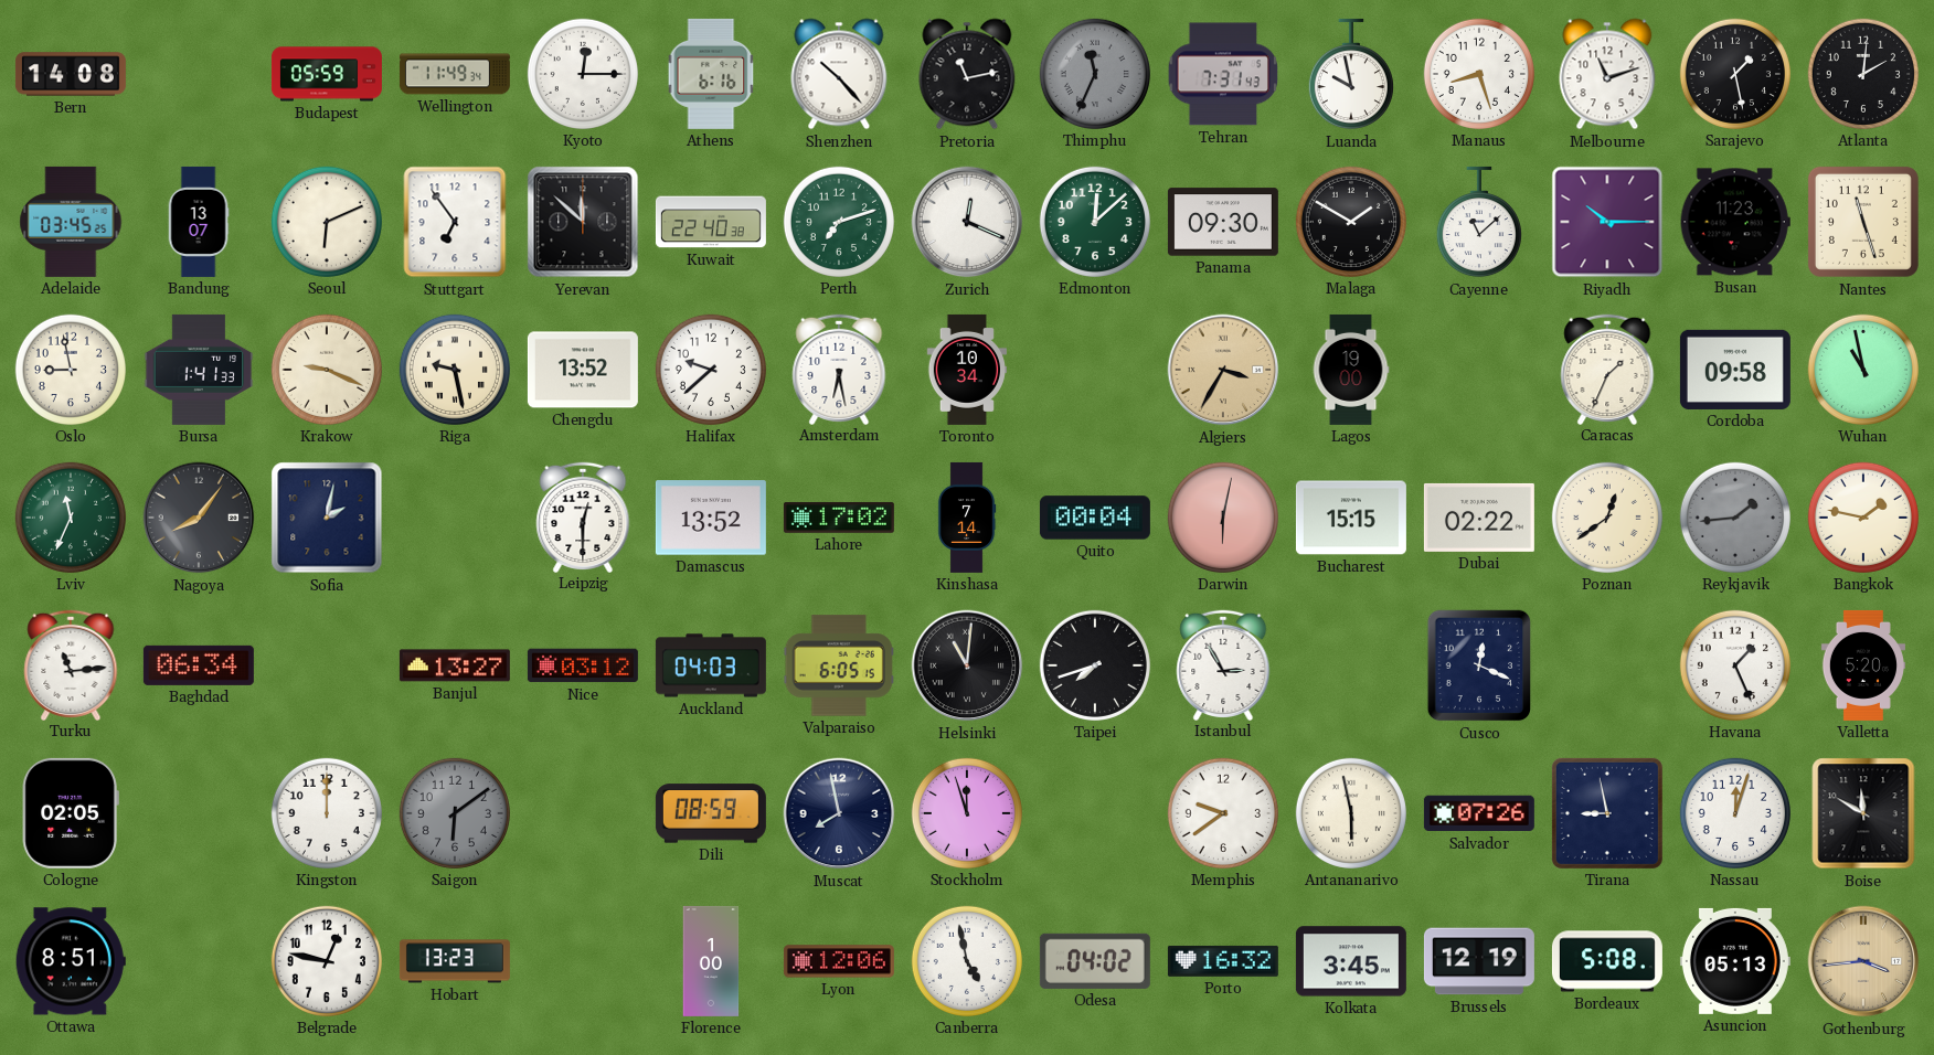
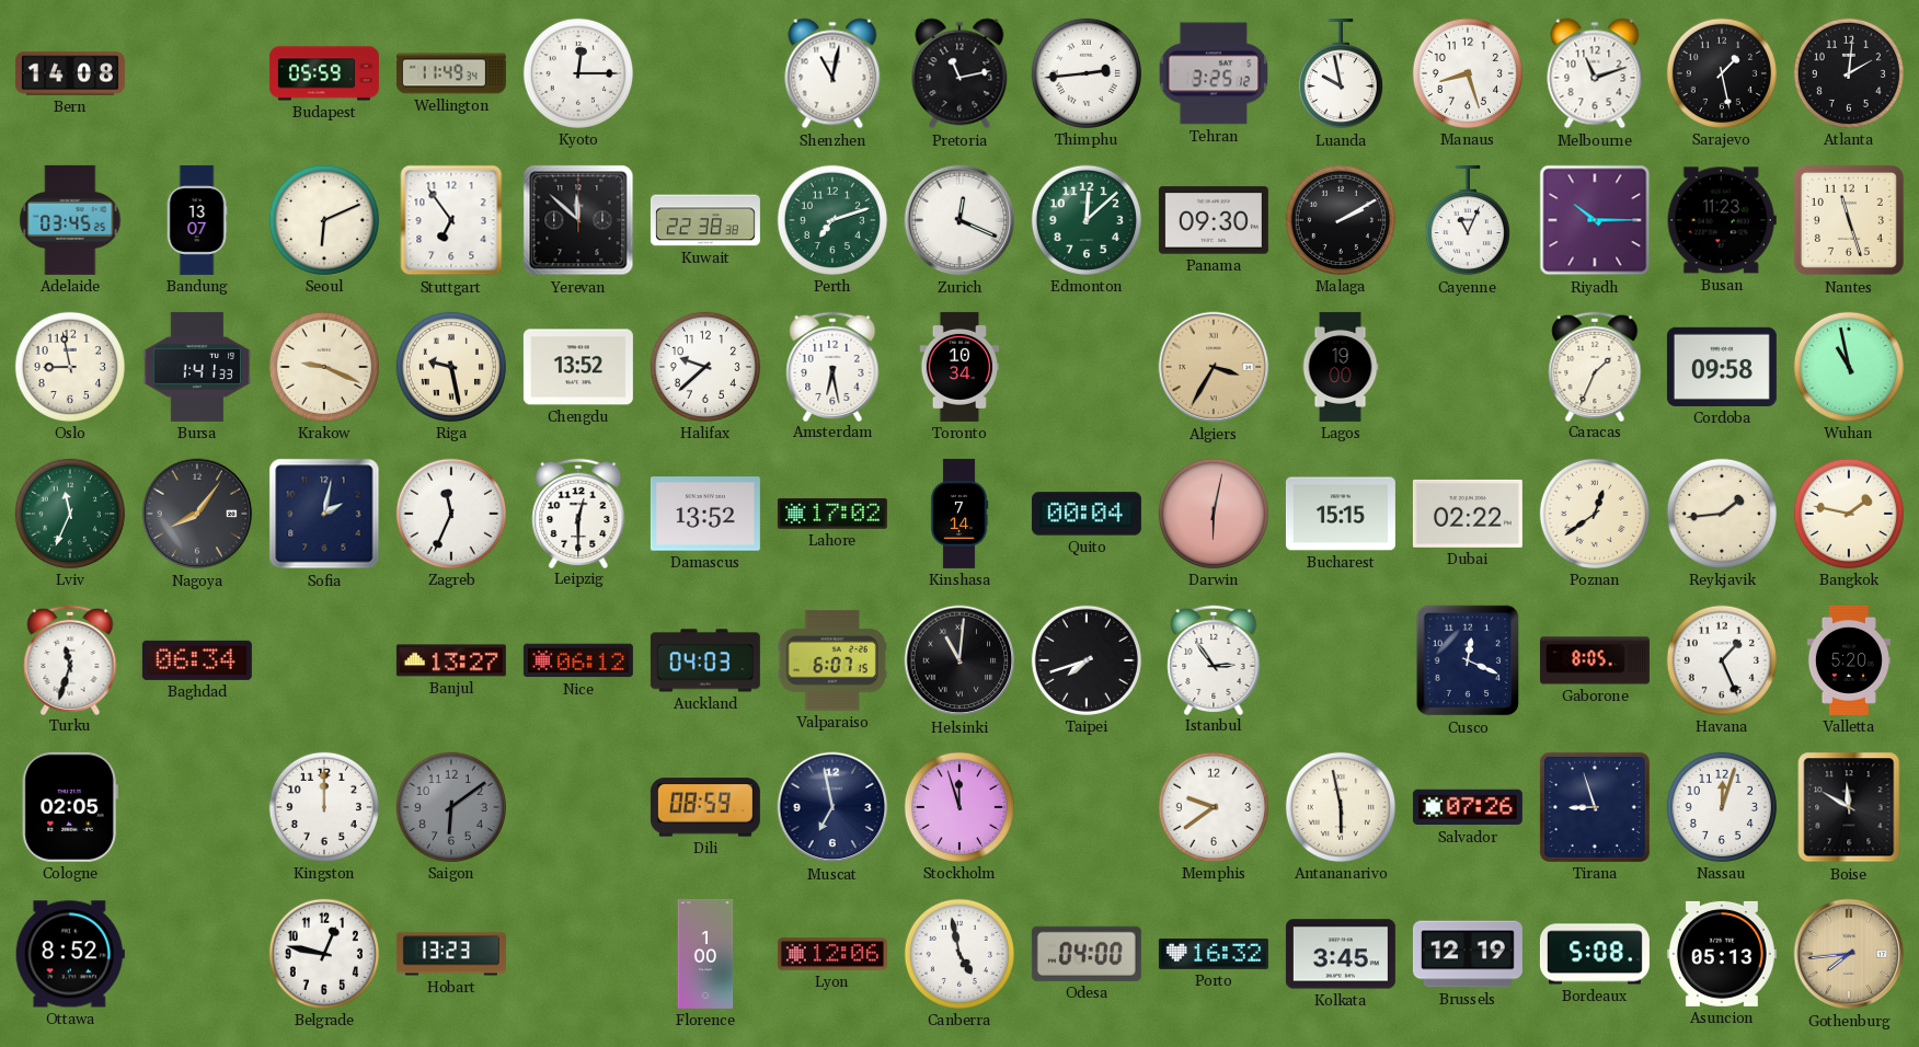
Athens: 6:16 -> none
Shenzhen: 10:23 -> 11:02
Thimphu: 11:34 -> 2:44
Thimphu dial: grey -> white
Tehran: 7:31 -> 3:25
Kuwait: 22:40 -> 22:38
Malaga: 1:50 -> 2:10
Cayenne: 11:08 -> 11:04
Zagreb: none -> 11:34
Reykjavik dial: grey -> cream
Turku: 11:14 -> 11:33
Nice: 03:12 -> 06:12
Valparaiso: 6:05 -> 6:07
Istanbul: 2:55 -> 2:54
Gaborone: none -> 8:05
Muscat: 7:58 -> 6:58
Tirana: 8:58 -> 8:57
Ottawa: 8:51 -> 8:52
Odesa: 04:02 -> 04:00
Gothenburg: 3:44 -> 7:44
